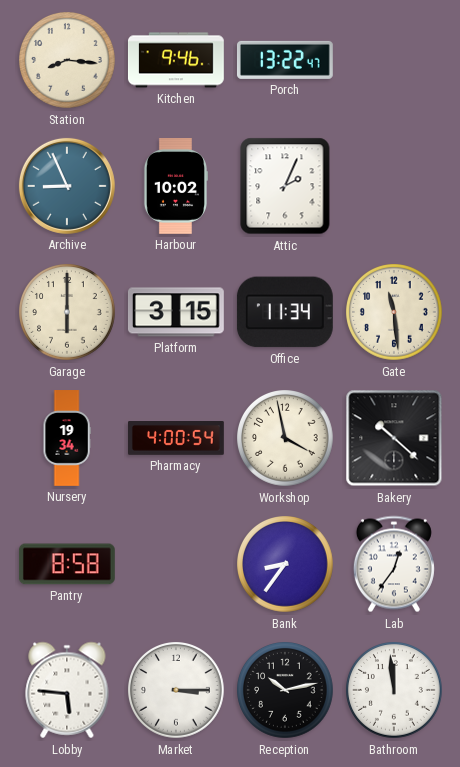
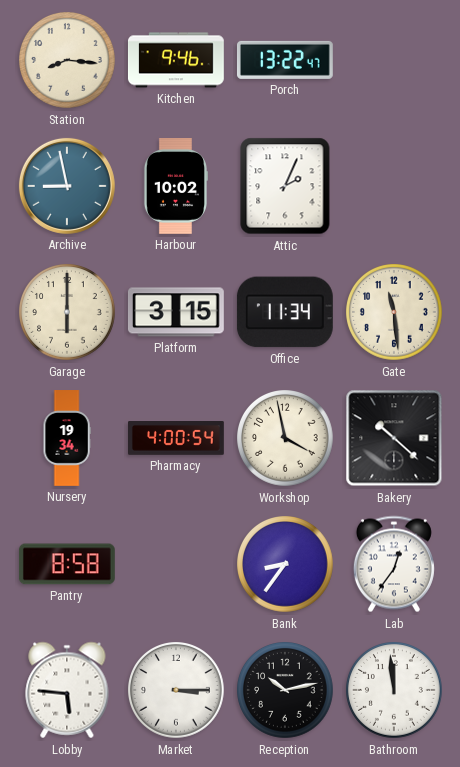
Archive: 8:56 -> 8:58
